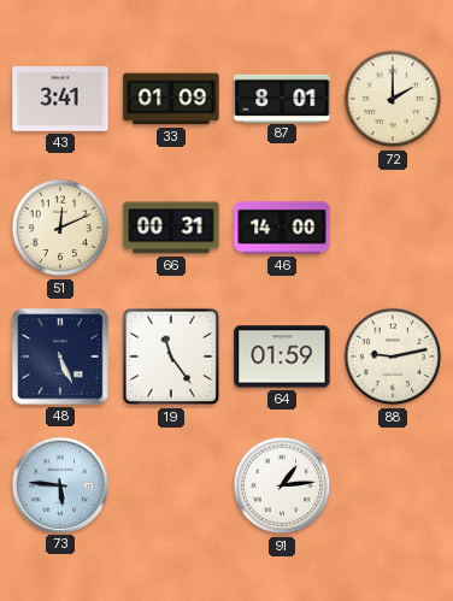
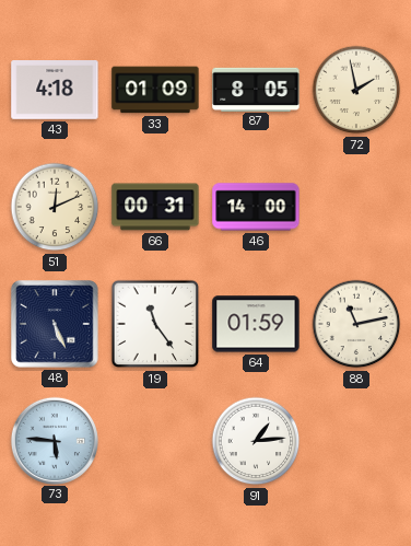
43: 3:41 -> 4:18
87: 8:01 -> 8:05
72: 2:00 -> 1:58
88: 9:13 -> 11:13
